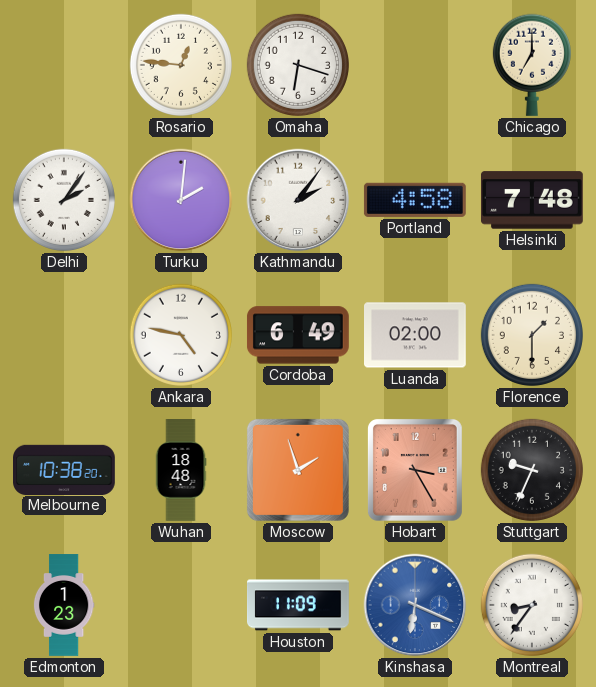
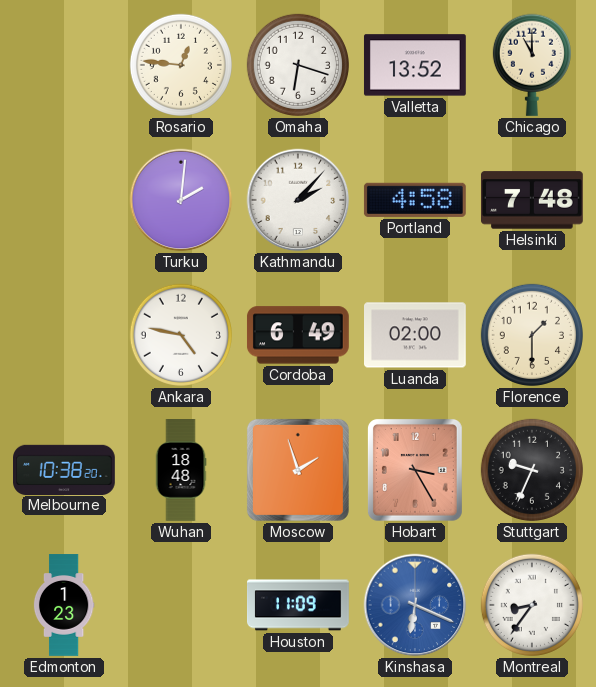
Valletta: none -> 13:52
Chicago: 7:00 -> 11:00
Delhi: 2:06 -> none
Kathmandu: 2:06 -> 2:07
